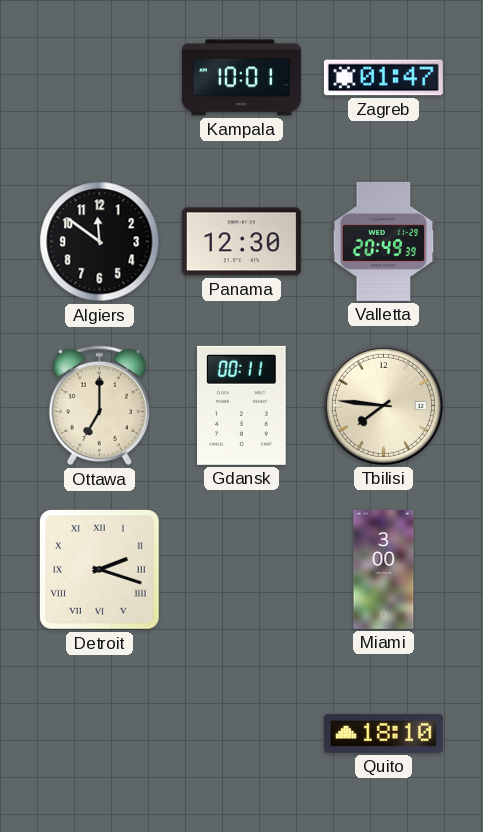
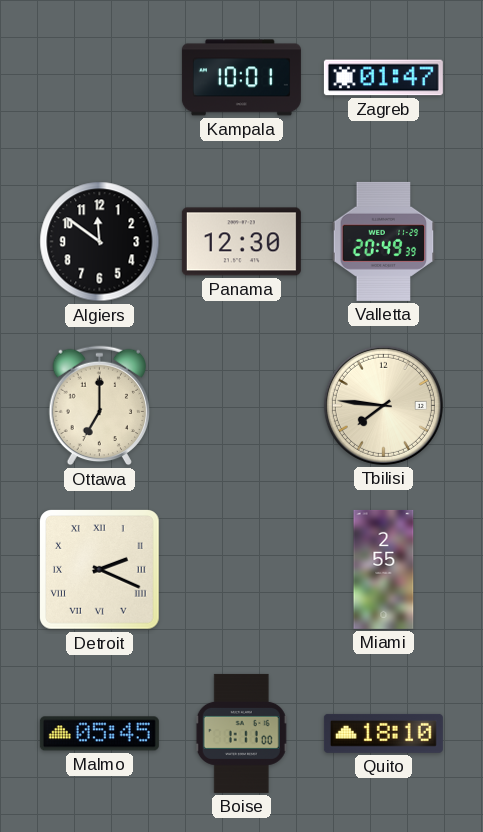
Gdansk: 00:11 -> none
Detroit: 2:18 -> 2:19
Miami: 3:00 -> 2:55
Malmo: none -> 05:45
Boise: none -> 1:11
